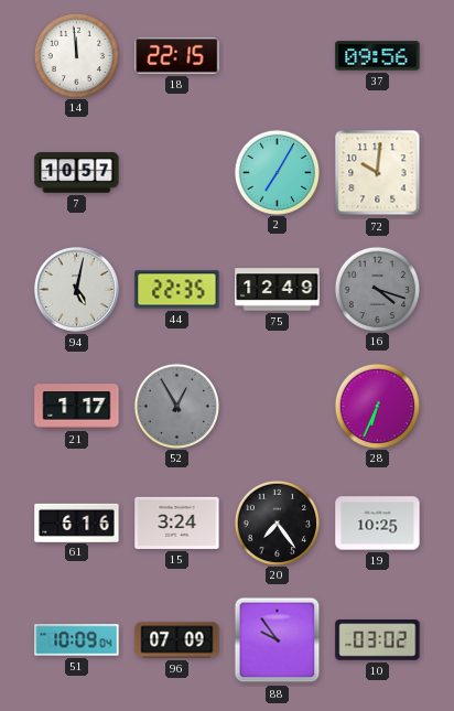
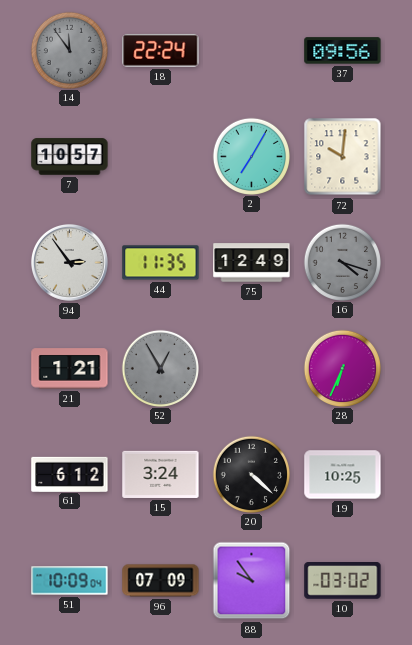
14: 11:59 -> 11:54
14 dial: white -> grey
18: 22:15 -> 22:24
94: 5:02 -> 2:54
44: 22:35 -> 11:35
21: 1:17 -> 1:21
61: 6:16 -> 6:12
20: 7:24 -> 4:22
